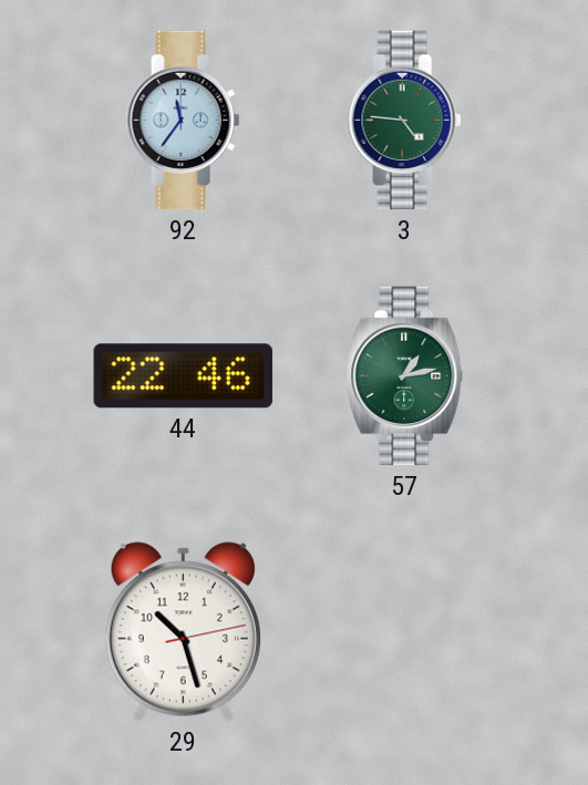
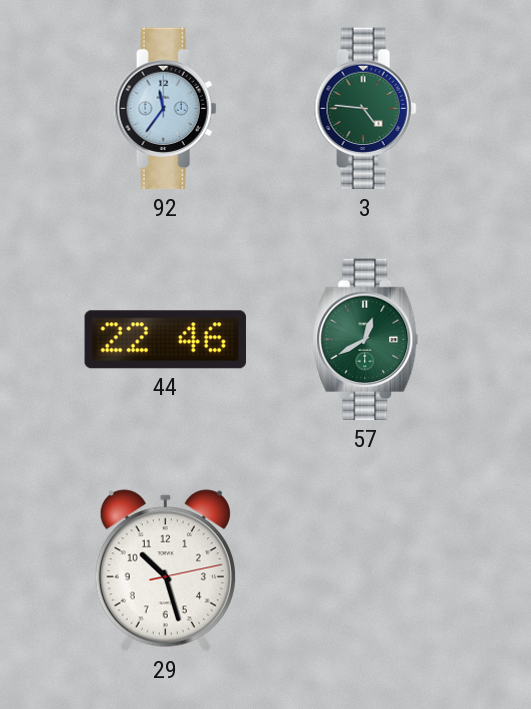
57: 1:13 -> 12:40
